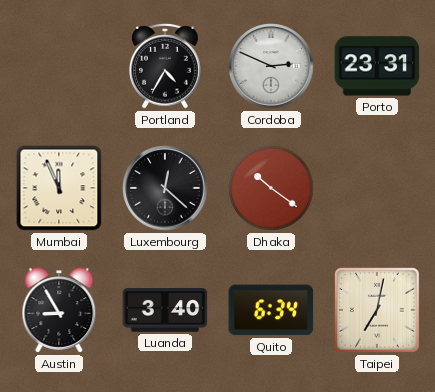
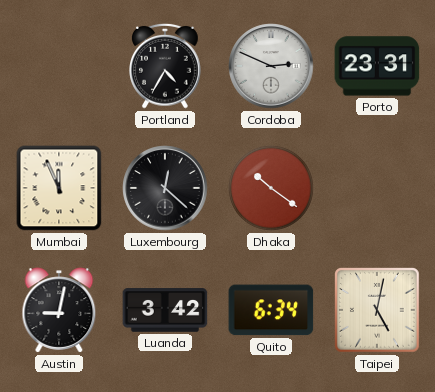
Austin: 8:55 -> 9:02
Luanda: 3:40 -> 3:42
Taipei: 7:02 -> 5:02
